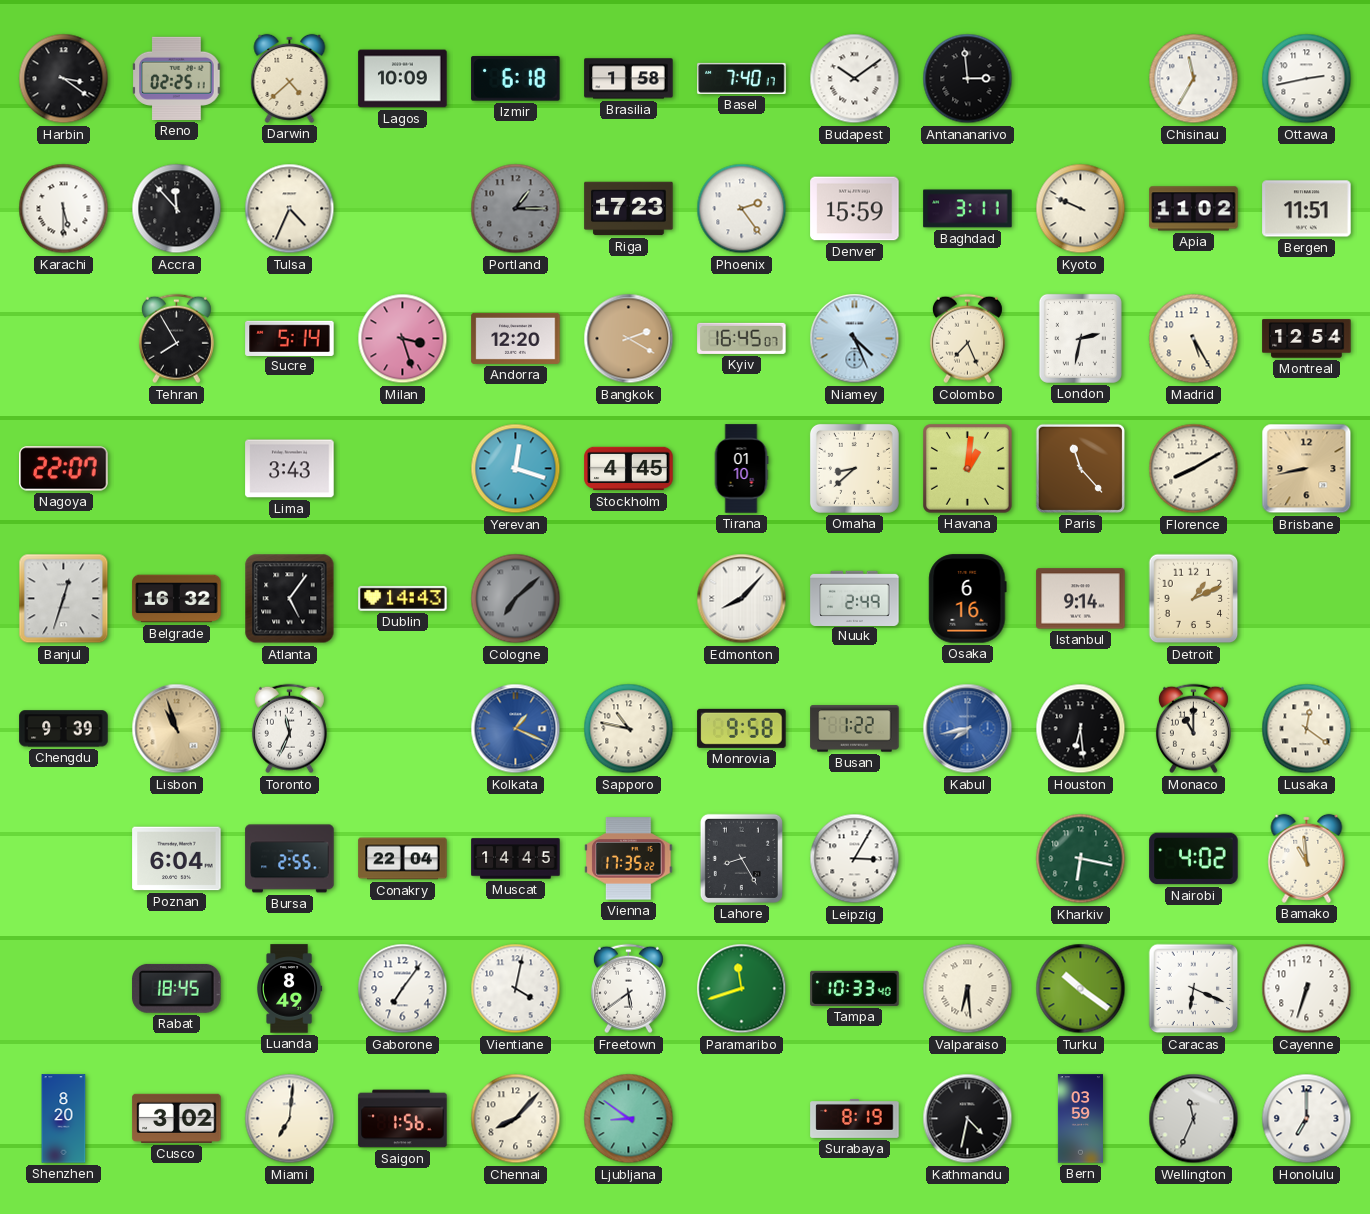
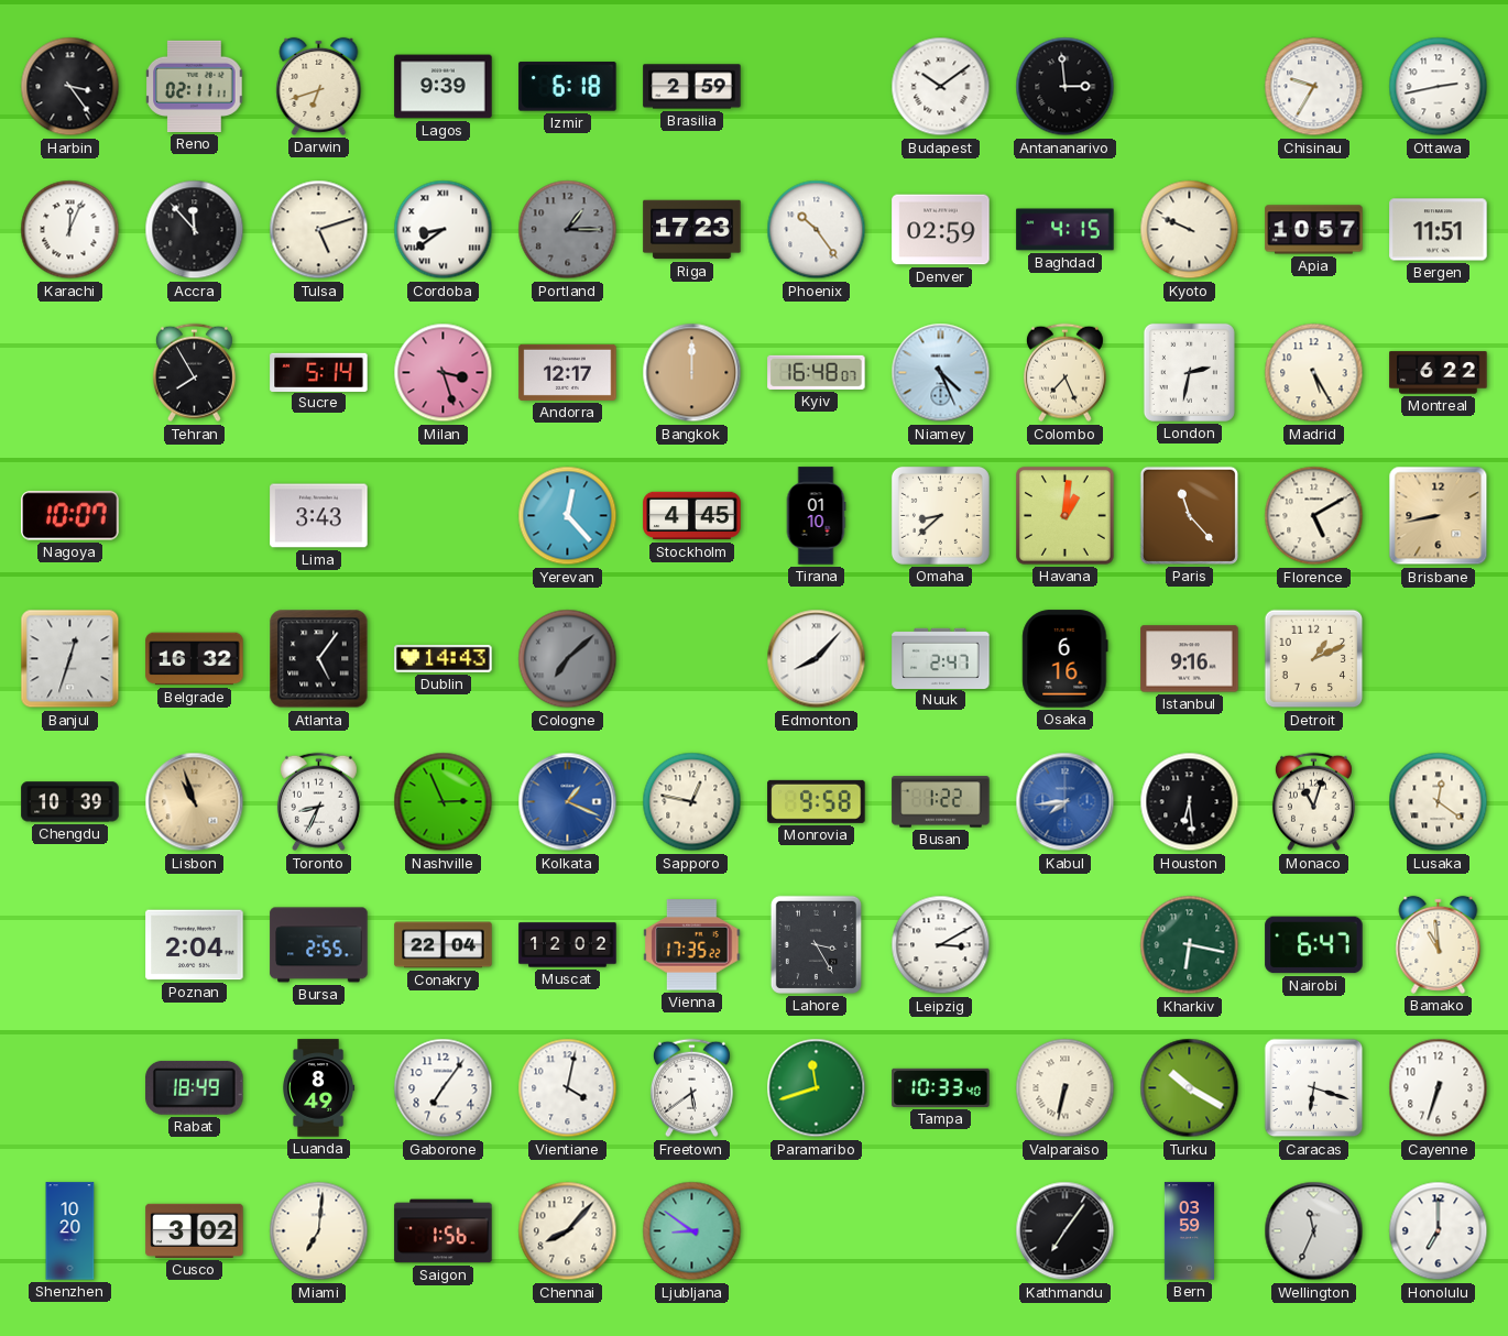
Harbin: 3:21 -> 3:24
Reno: 02:25 -> 02:11
Darwin: 4:38 -> 6:42
Lagos: 10:09 -> 9:39
Brasilia: 1:58 -> 2:59
Basel: 7:40 -> none
Chisinau: 11:35 -> 9:35
Karachi: 5:30 -> 12:04
Tulsa: 4:34 -> 5:12
Cordoba: none -> 8:39
Phoenix: 2:24 -> 10:24
Denver: 15:59 -> 02:59
Baghdad: 3:11 -> 4:15
Apia: 11:02 -> 10:57
Andorra: 12:20 -> 12:17
Bangkok: 2:20 -> 12:00
Kyiv: 16:45 -> 16:48
Montreal: 12:54 -> 6:22
Nagoya: 22:07 -> 10:07
Yerevan: 12:18 -> 12:23
Florence: 8:10 -> 5:10
Nuuk: 2:49 -> 2:47
Istanbul: 9:14 -> 9:16
Chengdu: 9:39 -> 10:39
Toronto: 11:34 -> 8:34
Nashville: none -> 2:56
Sapporo: 10:47 -> 12:47
Kabul: 7:43 -> 7:44
Monaco: 11:00 -> 11:03
Poznan: 6:04 -> 2:04
Muscat: 14:45 -> 12:02
Lahore: 8:25 -> 3:25
Leipzig: 3:05 -> 3:10
Nairobi: 4:02 -> 6:47
Rabat: 18:45 -> 18:49
Valparaiso: 6:29 -> 6:32
Turku: 10:21 -> 10:20
Caracas: 6:19 -> 6:18
Shenzhen: 8:20 -> 10:20
Surabaya: 8:19 -> none
Kathmandu: 4:32 -> 7:06
